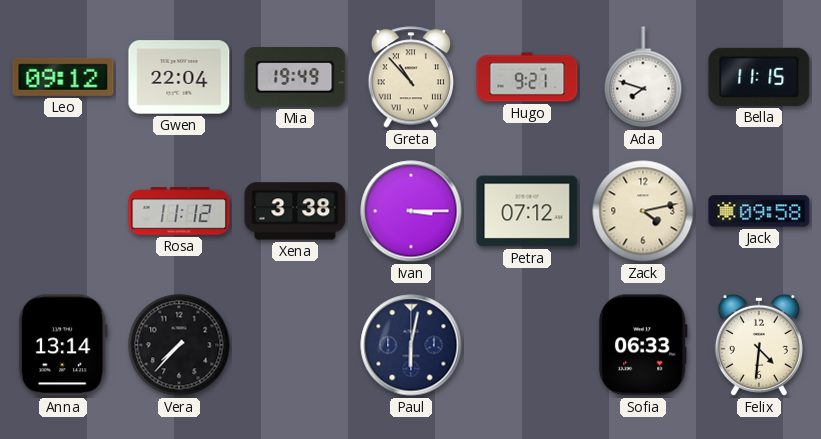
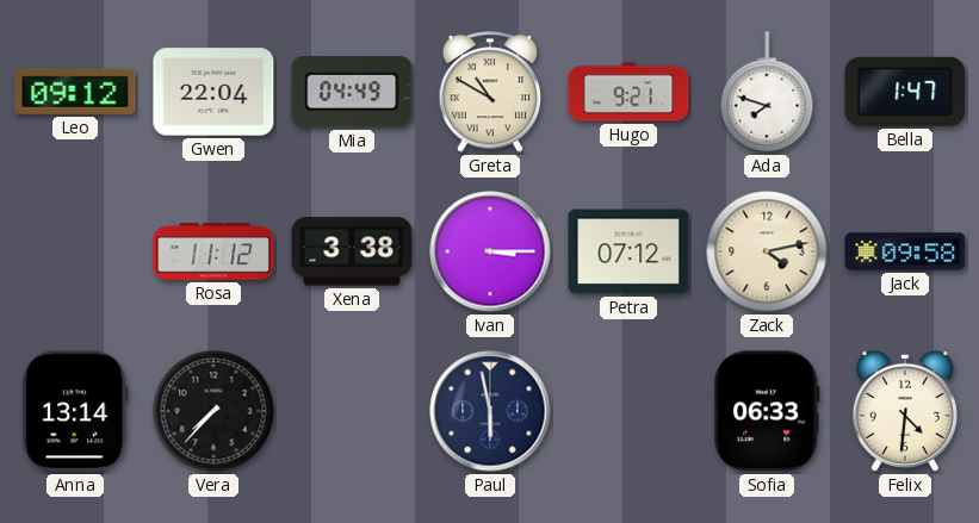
Mia: 19:49 -> 04:49
Greta: 10:53 -> 10:50
Bella: 11:15 -> 1:47
Paul: 6:02 -> 5:58
